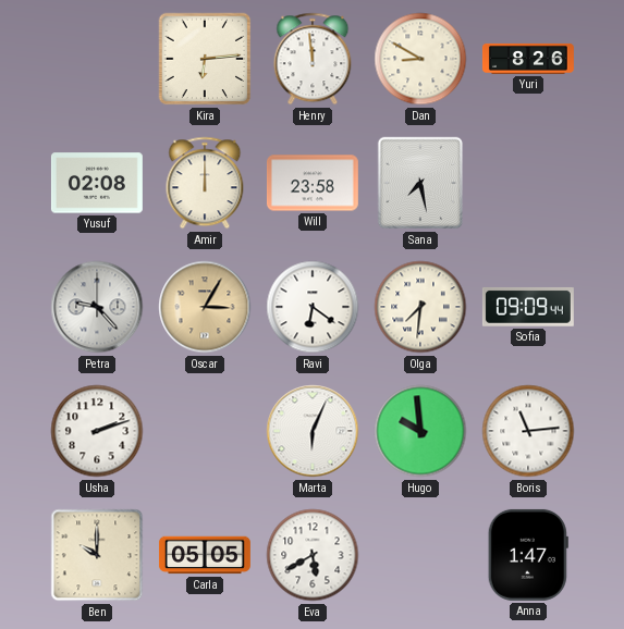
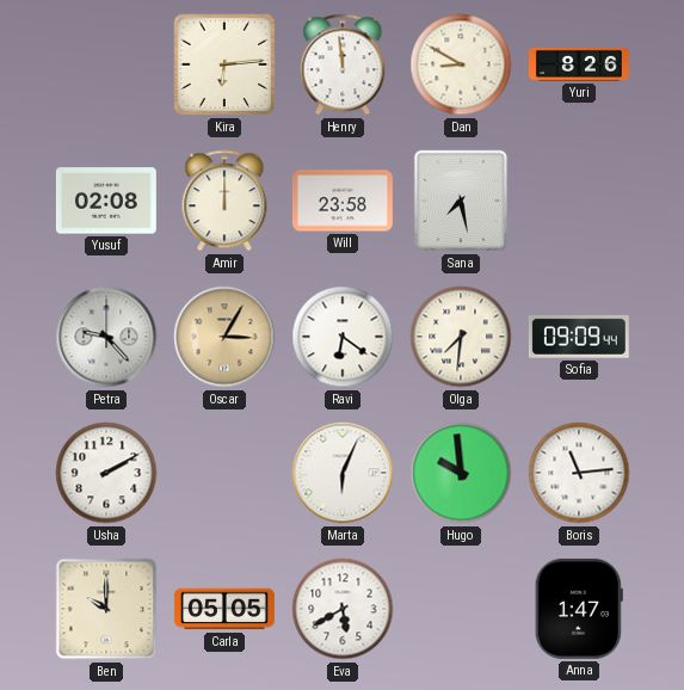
Usha: 2:12 -> 2:10
